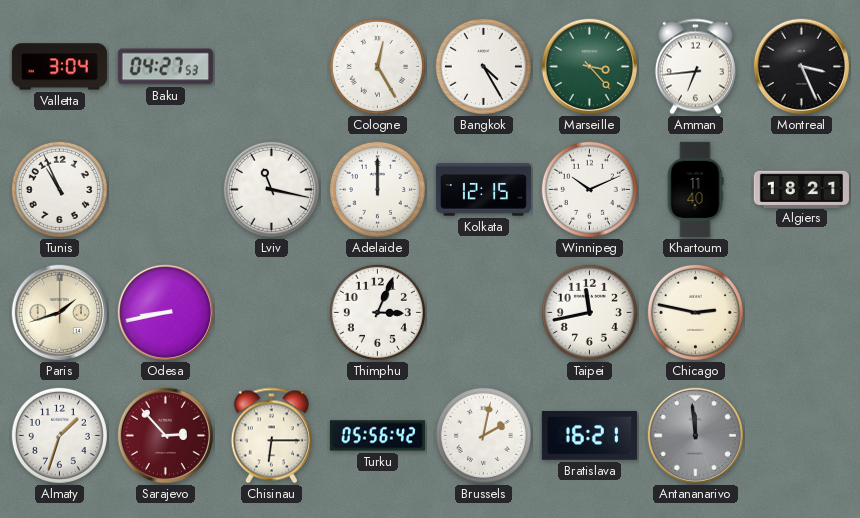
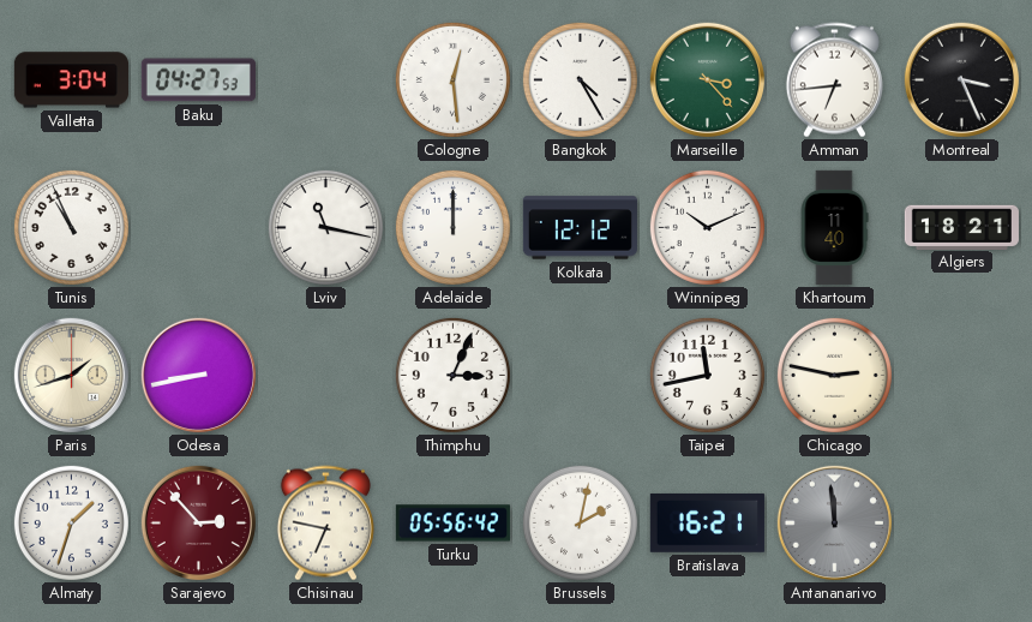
Cologne: 12:25 -> 12:29
Kolkata: 12:15 -> 12:12
Chisinau: 6:15 -> 6:47
